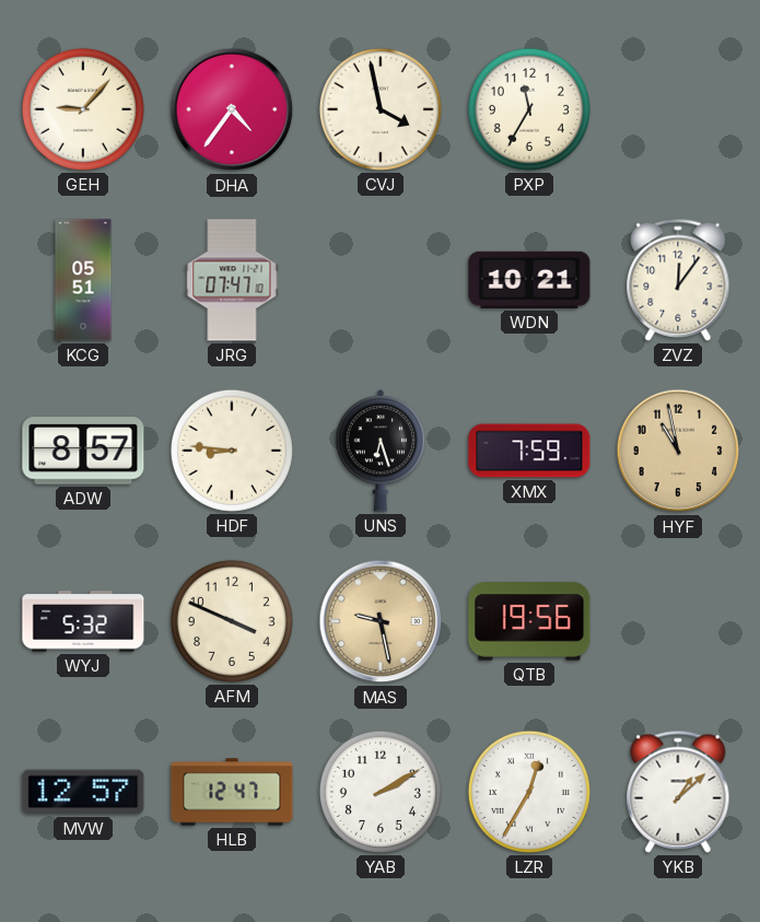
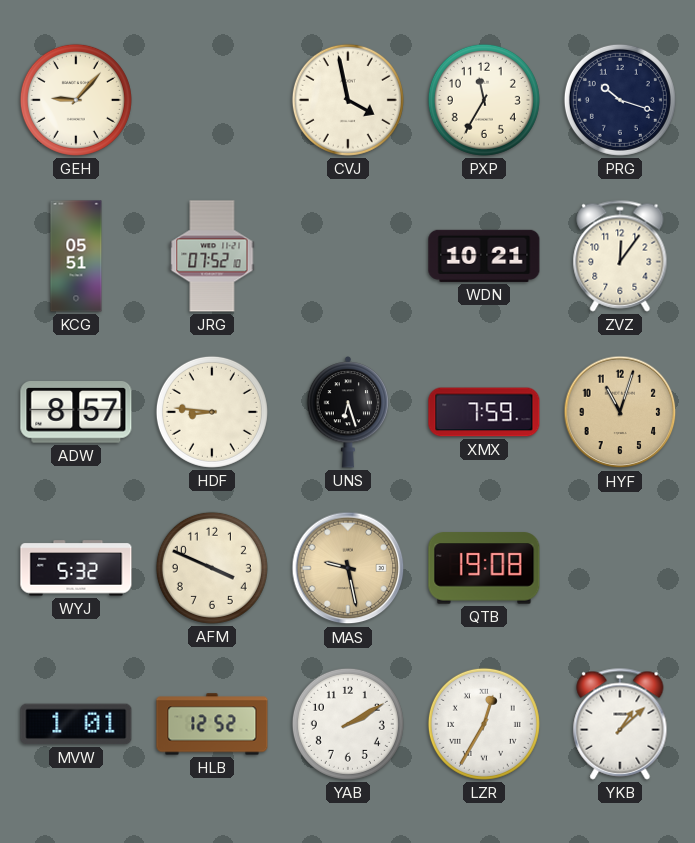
DHA: 4:36 -> none
PRG: none -> 10:18
JRG: 07:47 -> 07:52
HYF: 10:58 -> 11:03
QTB: 19:56 -> 19:08
MVW: 12:57 -> 1:01
HLB: 12:47 -> 12:52
